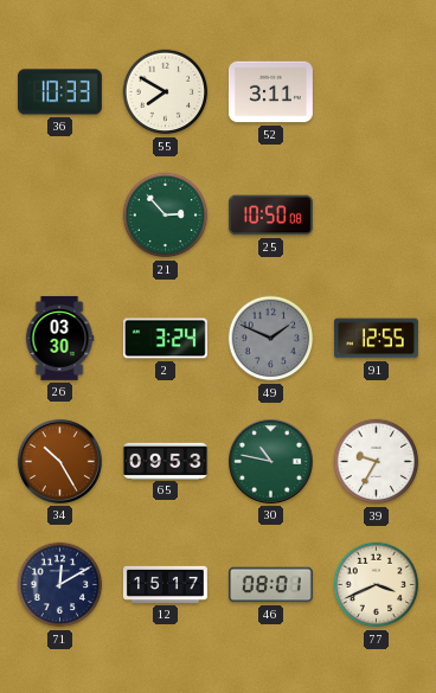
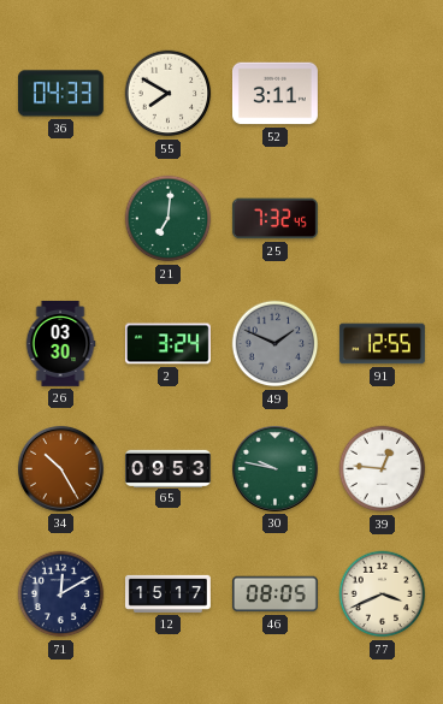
36: 10:33 -> 04:33
21: 2:53 -> 7:01
25: 10:50 -> 7:32
30: 10:47 -> 9:47
39: 9:35 -> 12:46
46: 08:01 -> 08:05
